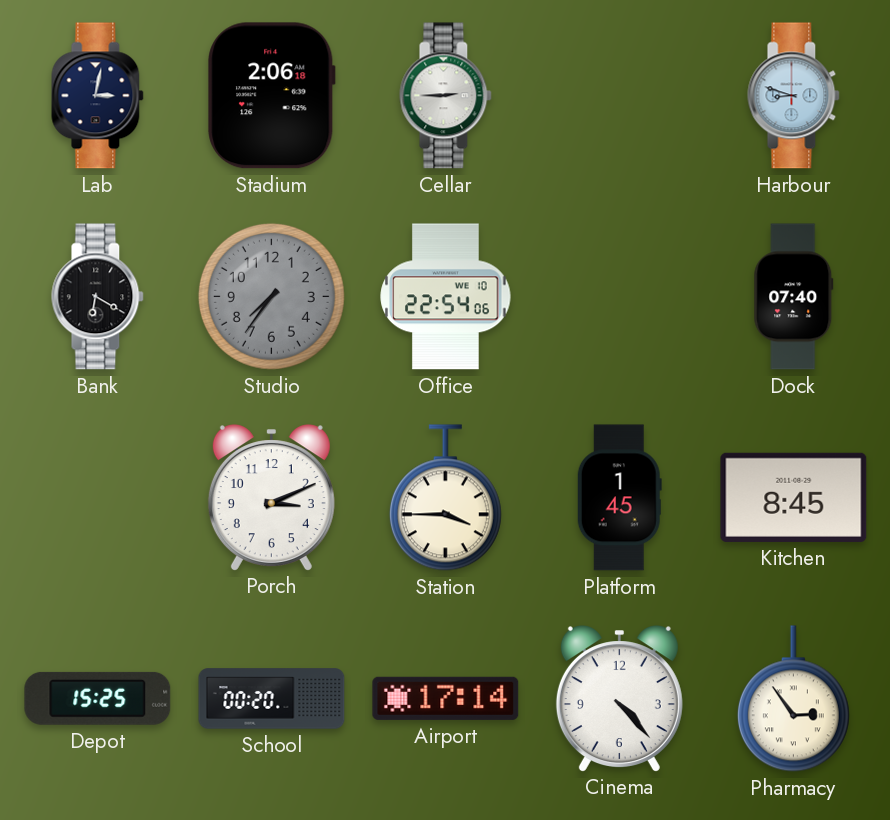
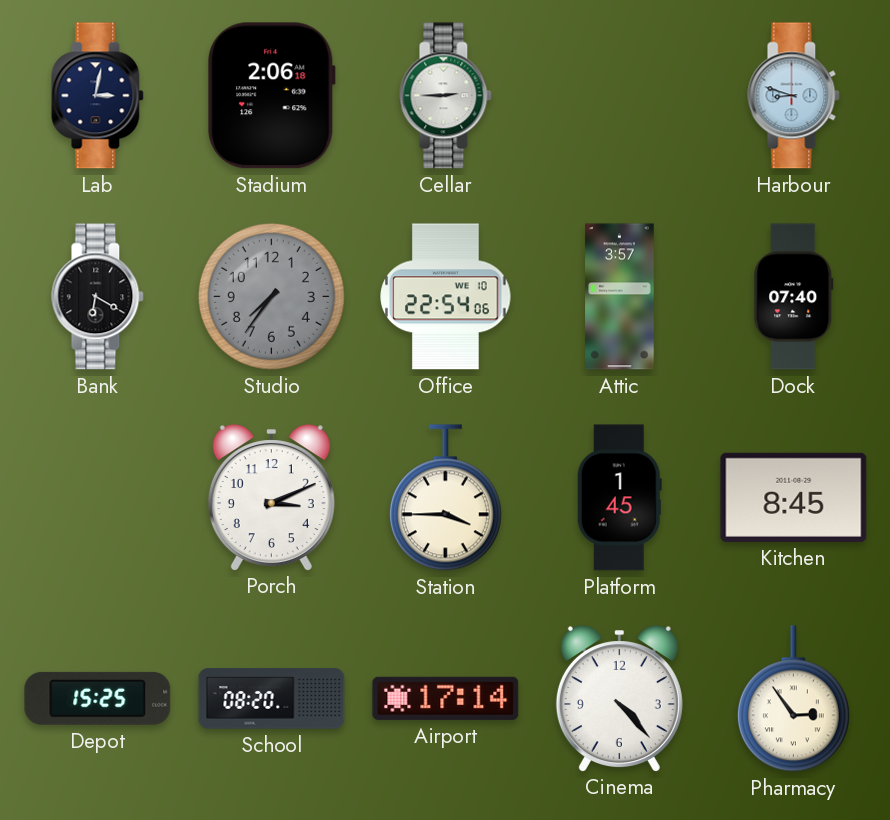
Attic: none -> 3:57
School: 00:20 -> 08:20
